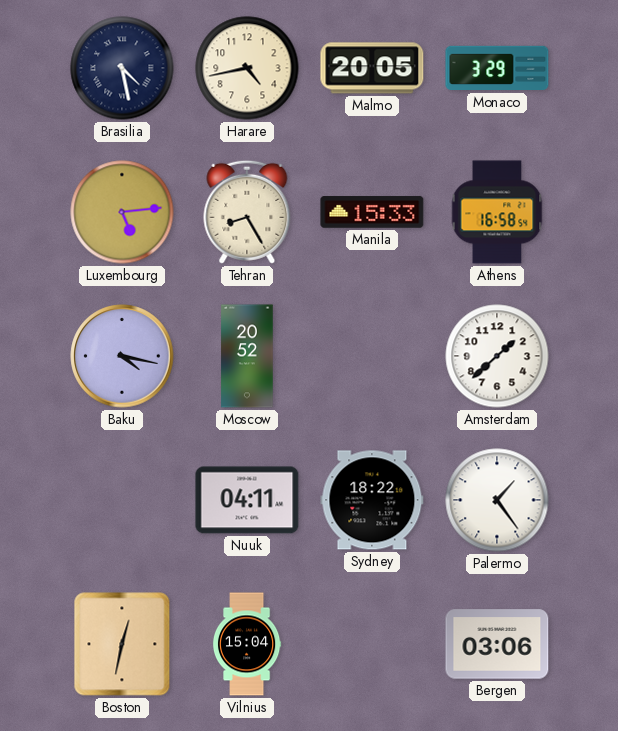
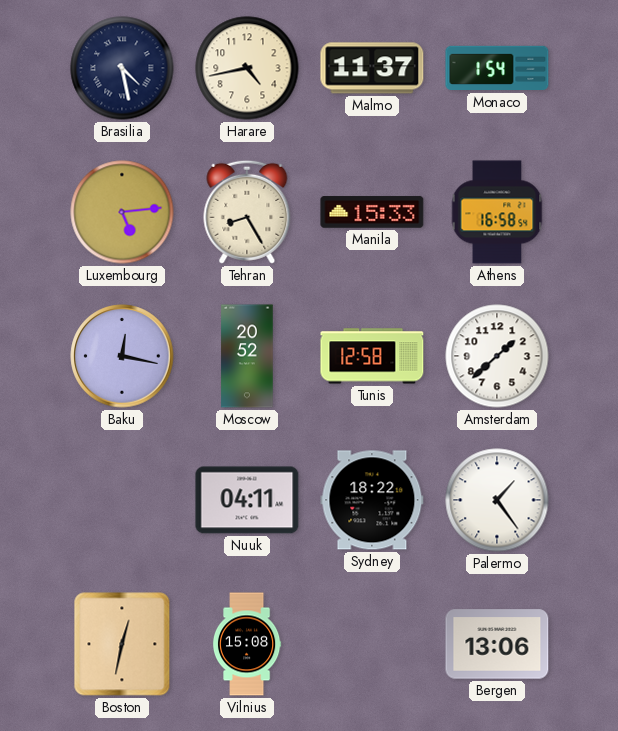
Malmo: 20:05 -> 11:37
Monaco: 3:29 -> 1:54
Baku: 4:17 -> 12:17
Tunis: none -> 12:58
Vilnius: 15:04 -> 15:08
Bergen: 03:06 -> 13:06
